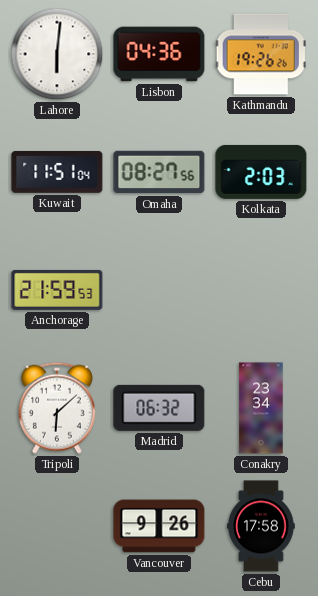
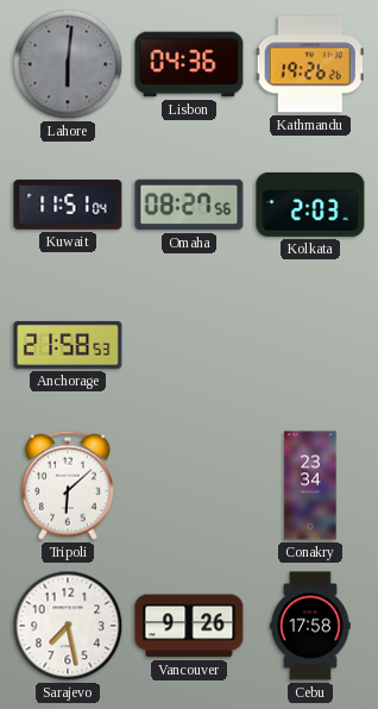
Lahore dial: white -> grey
Anchorage: 21:59 -> 21:58
Madrid: 06:32 -> none
Sarajevo: none -> 7:28
